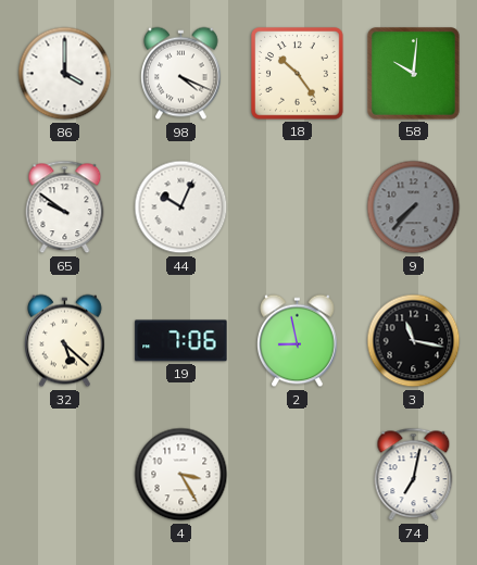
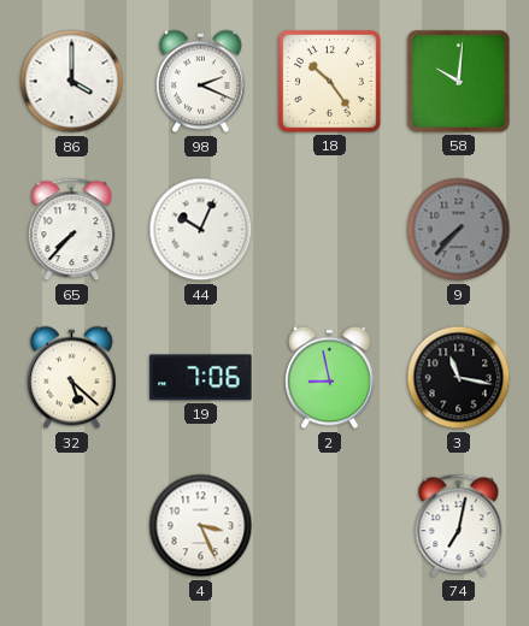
98: 4:19 -> 2:19
65: 9:51 -> 7:37
4: 3:25 -> 3:26
